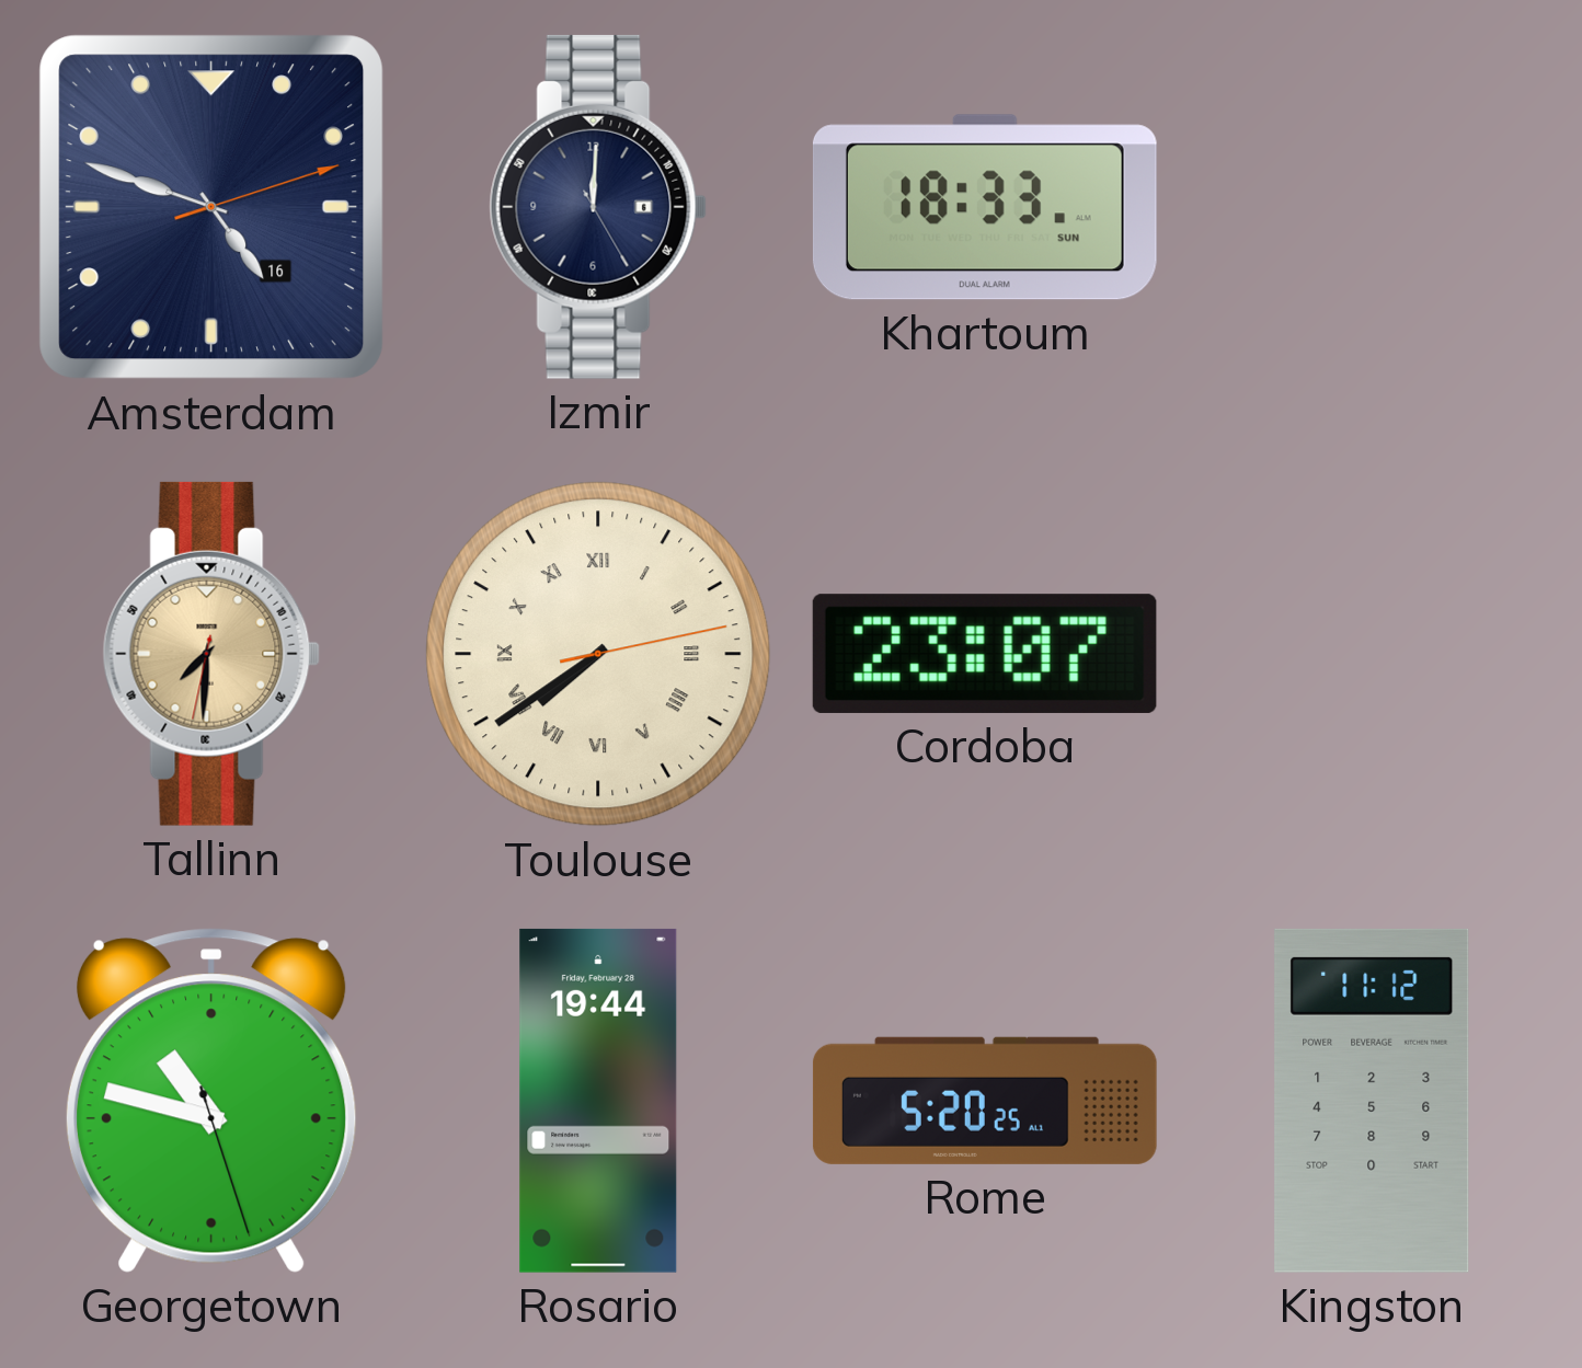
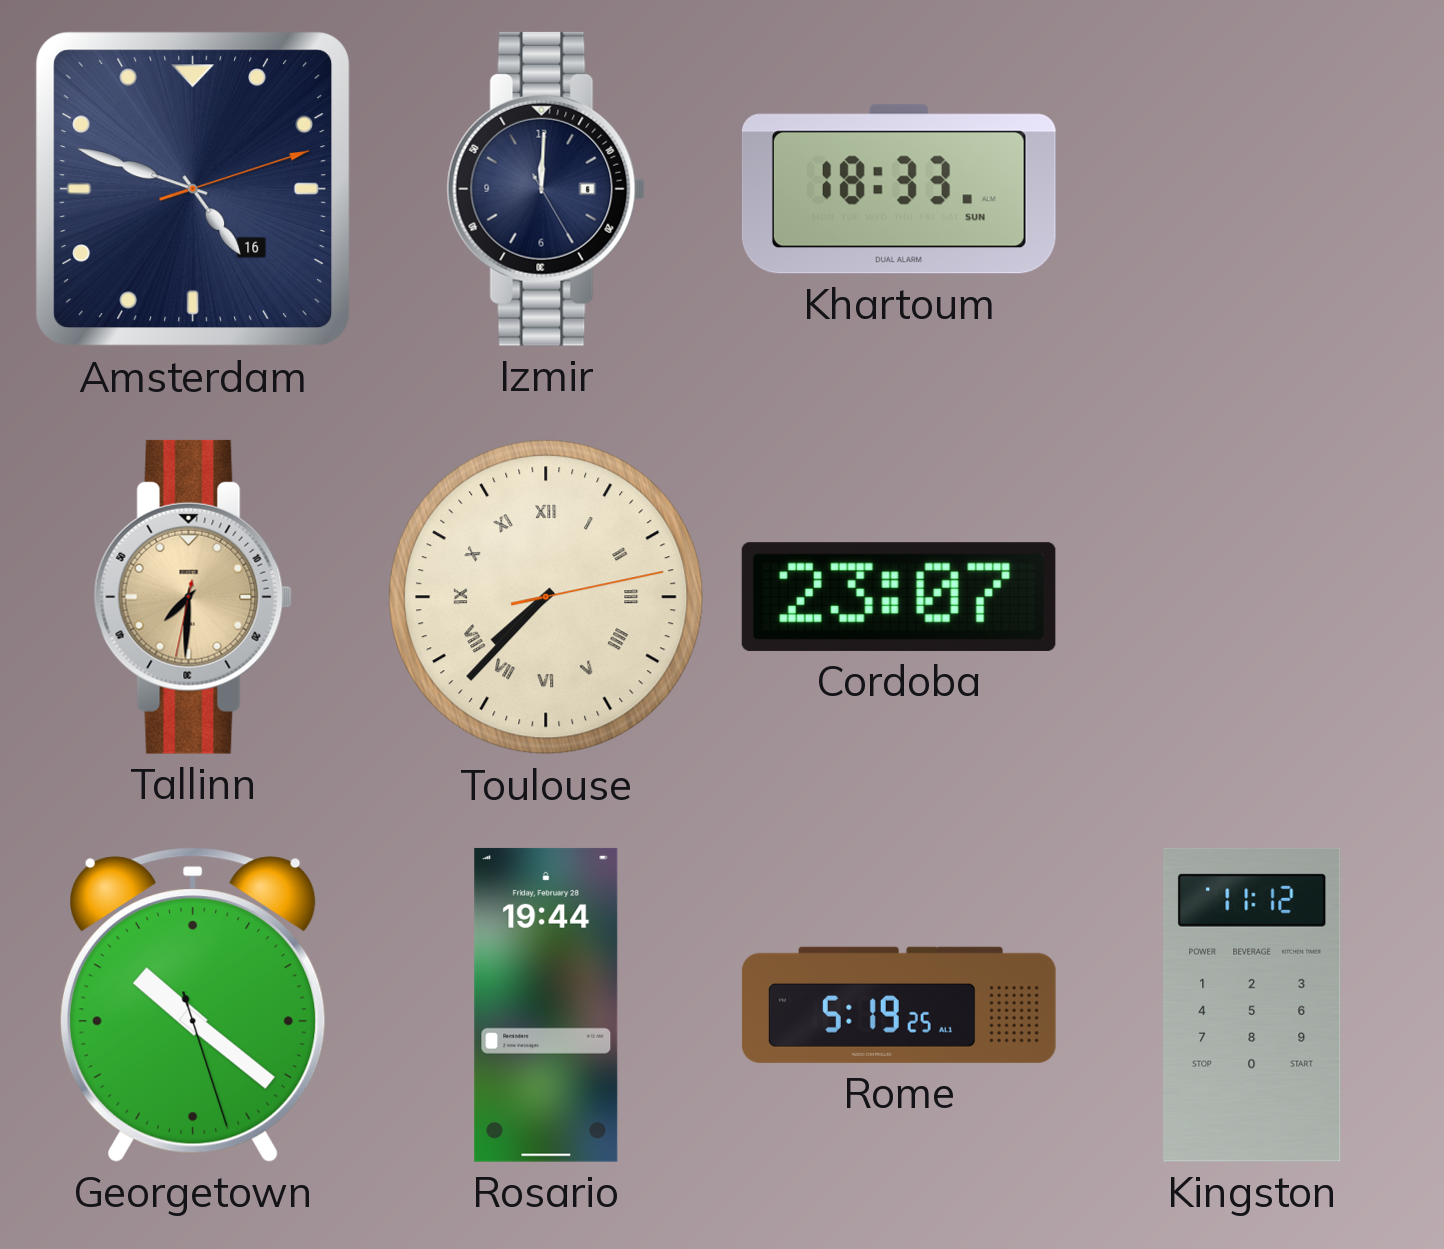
Toulouse: 7:39 -> 7:37
Georgetown: 10:47 -> 10:21
Rome: 5:20 -> 5:19
